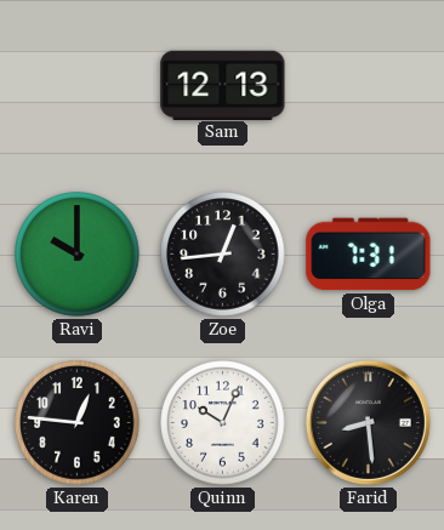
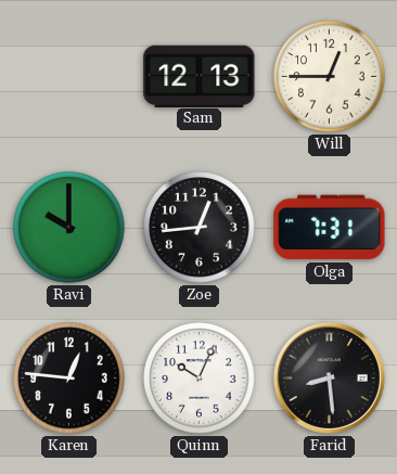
Will: none -> 12:45
